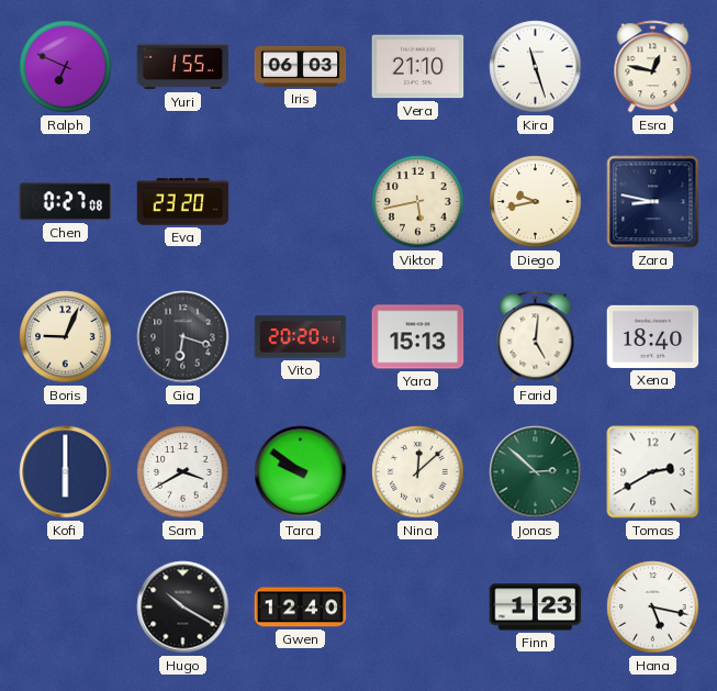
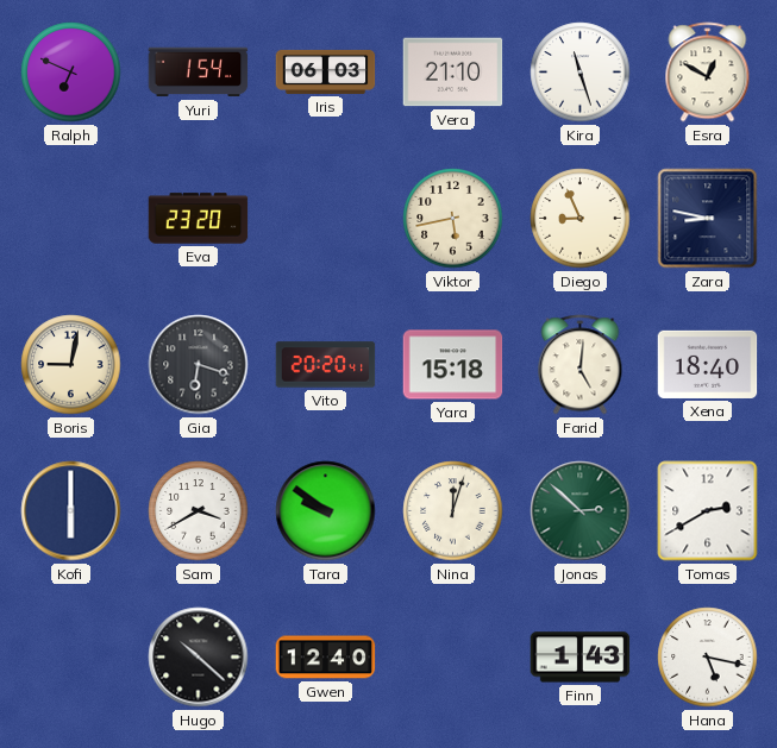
Yuri: 1:55 -> 1:54
Esra: 12:47 -> 12:50
Chen: 0:27 -> none
Diego: 9:43 -> 8:56
Boris: 9:04 -> 9:02
Yara: 15:13 -> 15:18
Nina: 12:08 -> 12:03
Hugo: 10:20 -> 10:22
Finn: 1:23 -> 1:43
